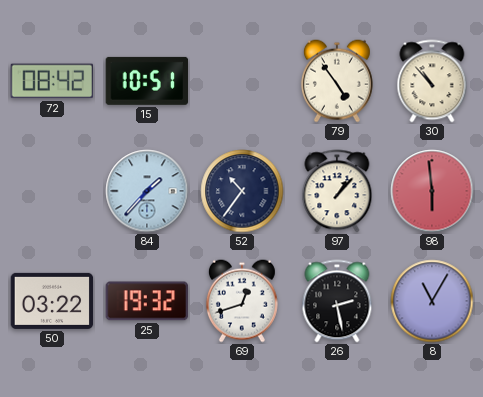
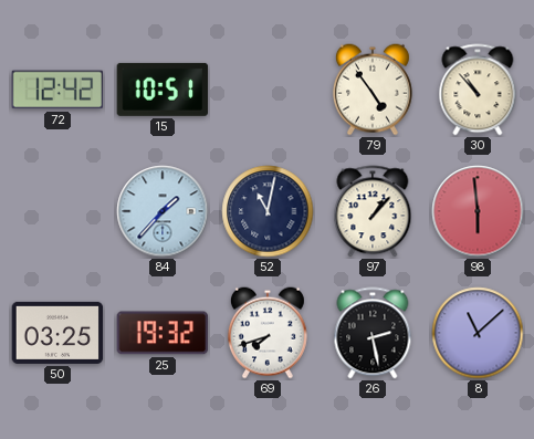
72: 08:42 -> 12:42
52: 10:36 -> 11:02
50: 03:22 -> 03:25
69: 12:42 -> 7:42
8: 11:05 -> 11:08
